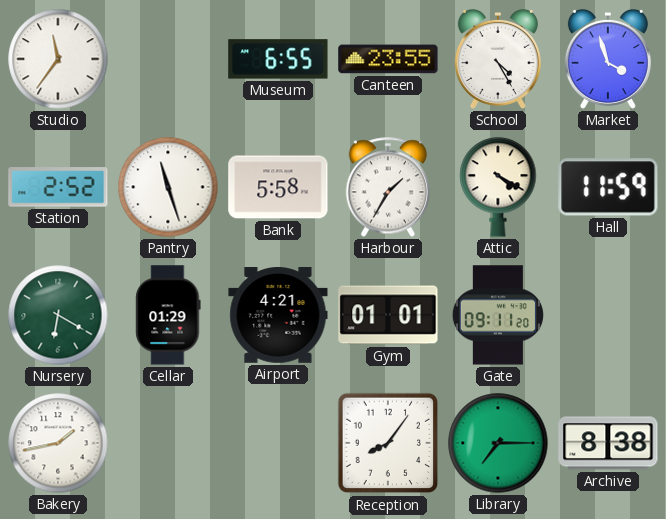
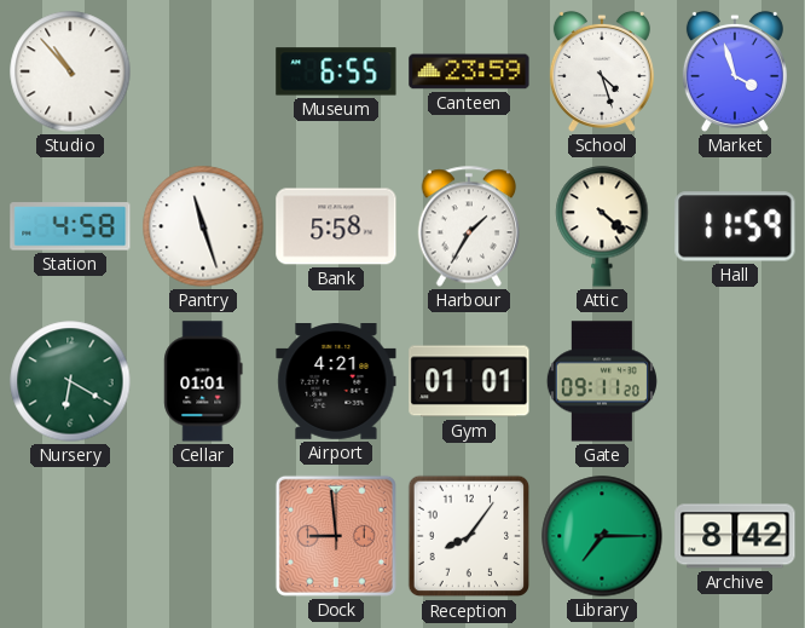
Studio: 11:36 -> 10:53
Canteen: 23:55 -> 23:59
School: 4:25 -> 4:27
Station: 2:52 -> 4:58
Attic: 4:20 -> 4:22
Cellar: 01:29 -> 01:01
Bakery: 1:43 -> none
Dock: none -> 8:59
Archive: 8:38 -> 8:42
